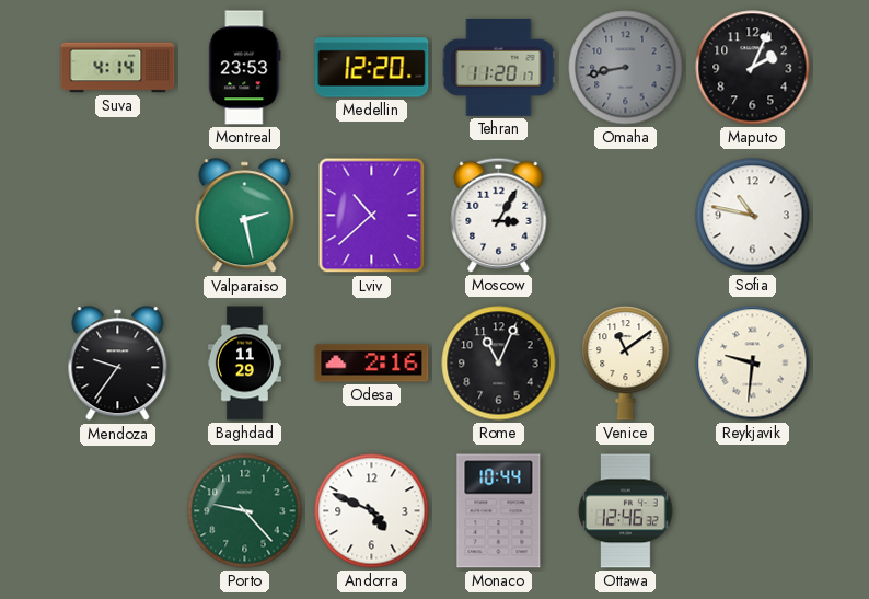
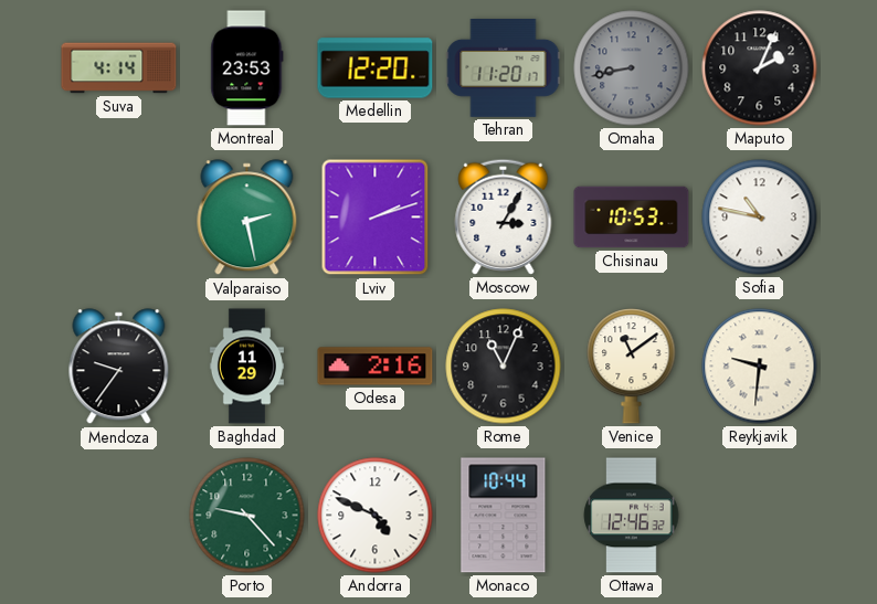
Lviv: 10:38 -> 2:12
Chisinau: none -> 10:53
